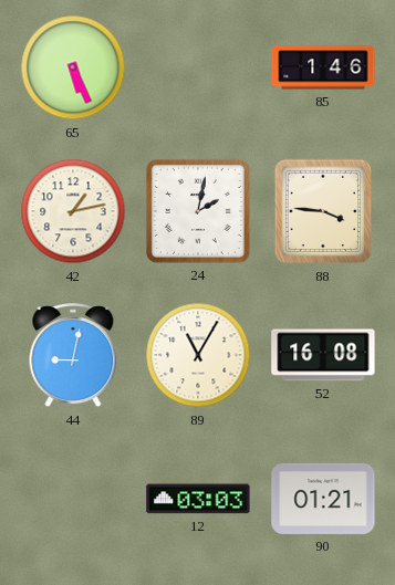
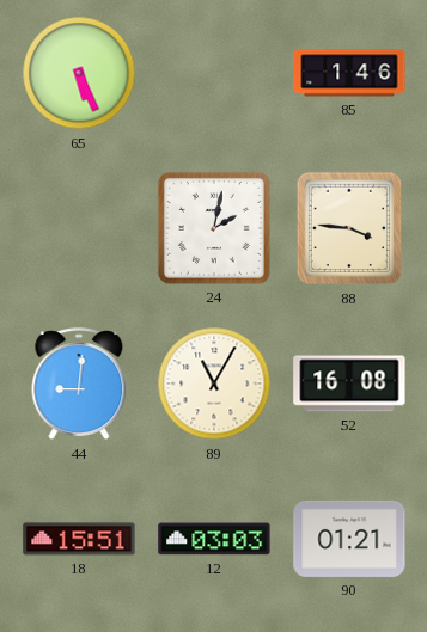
42: 1:13 -> none
44: 9:02 -> 9:01
18: none -> 15:51
